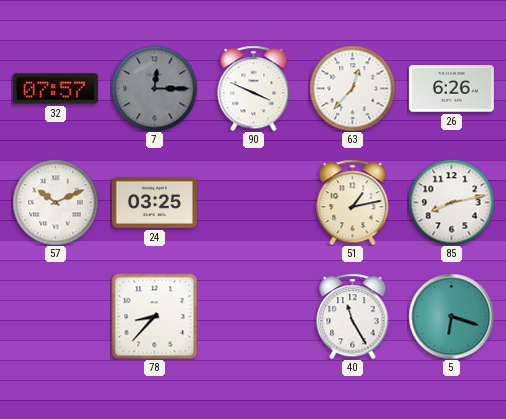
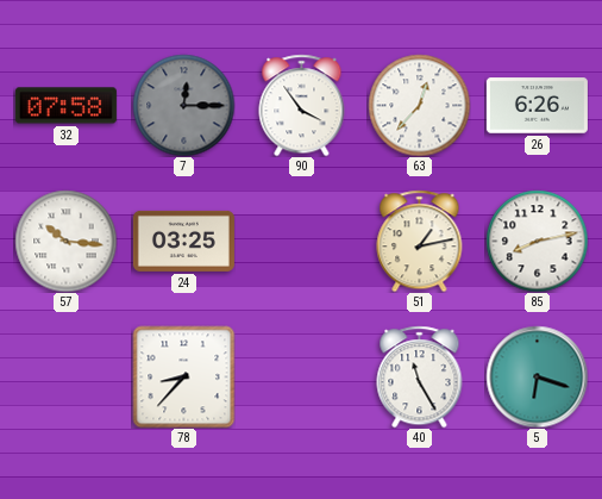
32: 07:57 -> 07:58
90: 3:49 -> 3:54
57: 10:11 -> 10:16
